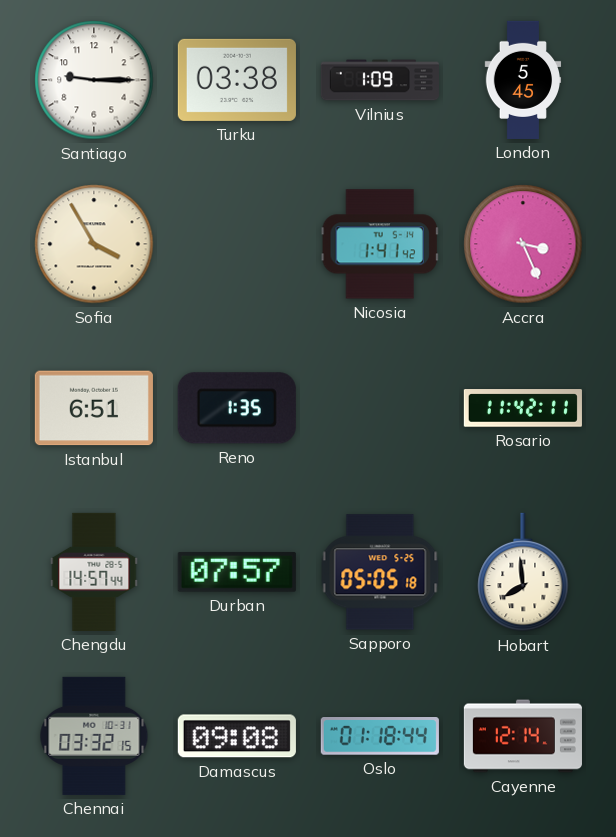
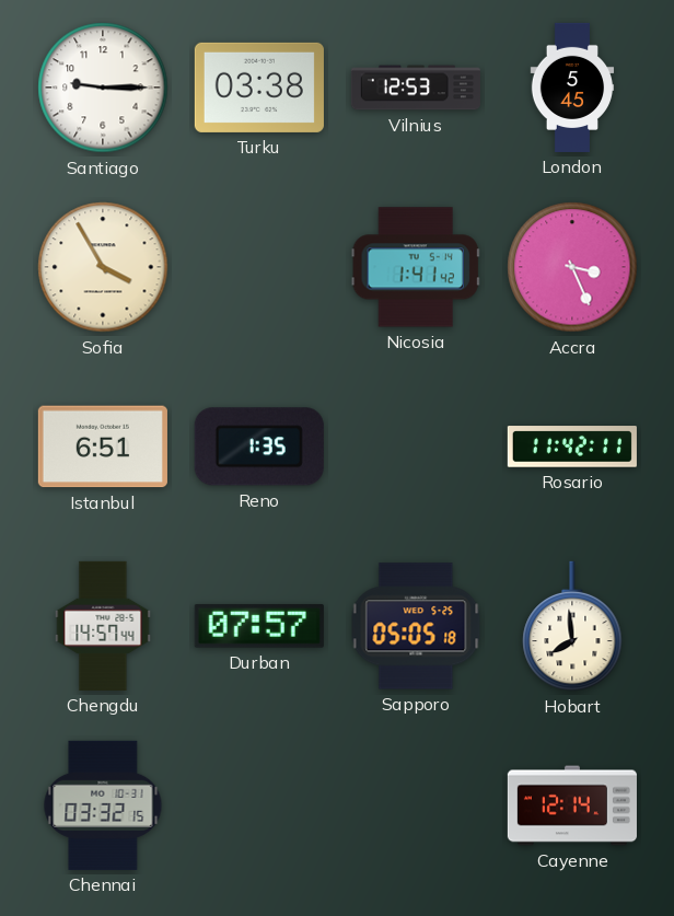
Vilnius: 1:09 -> 12:53
Damascus: 09:08 -> none
Oslo: 01:18 -> none
